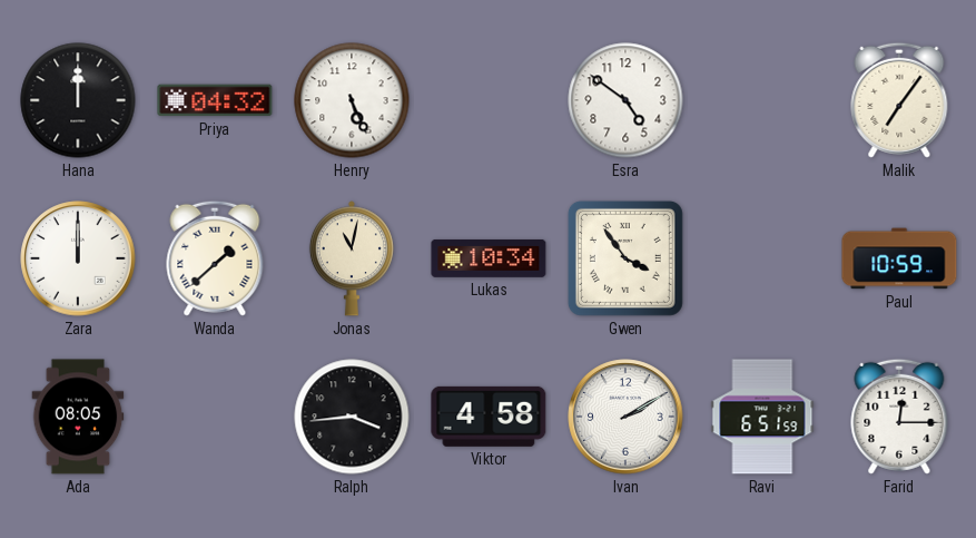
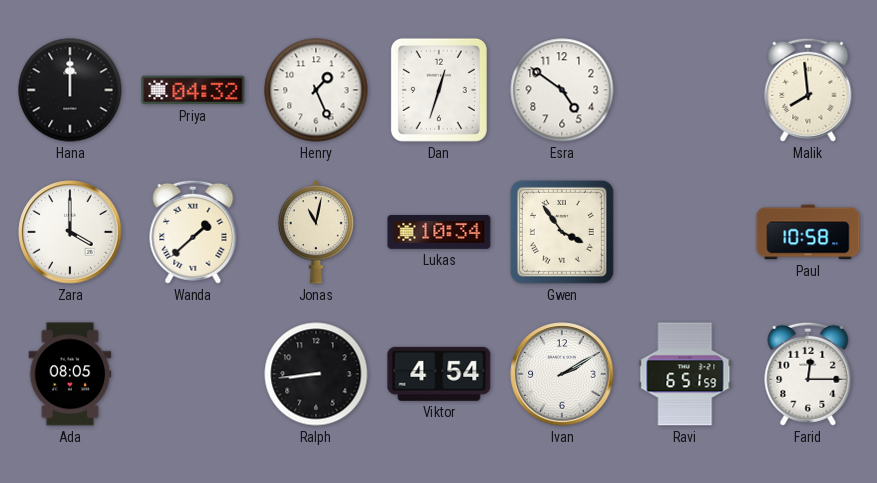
Henry: 5:26 -> 1:26
Dan: none -> 12:33
Malik: 7:06 -> 7:59
Zara: 12:00 -> 4:00
Paul: 10:59 -> 10:58
Ralph: 3:44 -> 8:44
Viktor: 4:58 -> 4:54
